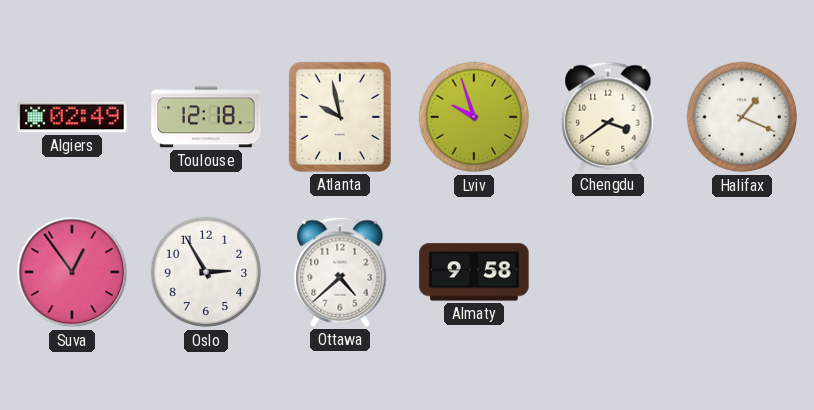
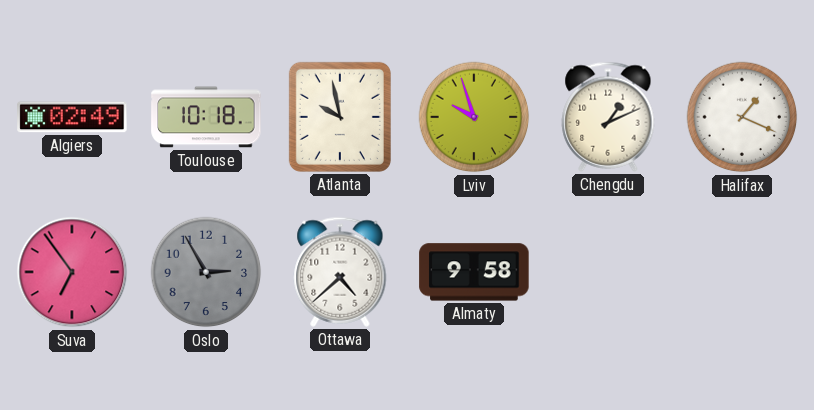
Toulouse: 12:18 -> 10:18
Chengdu: 3:39 -> 1:11
Suva: 12:54 -> 6:54
Oslo dial: white -> grey
